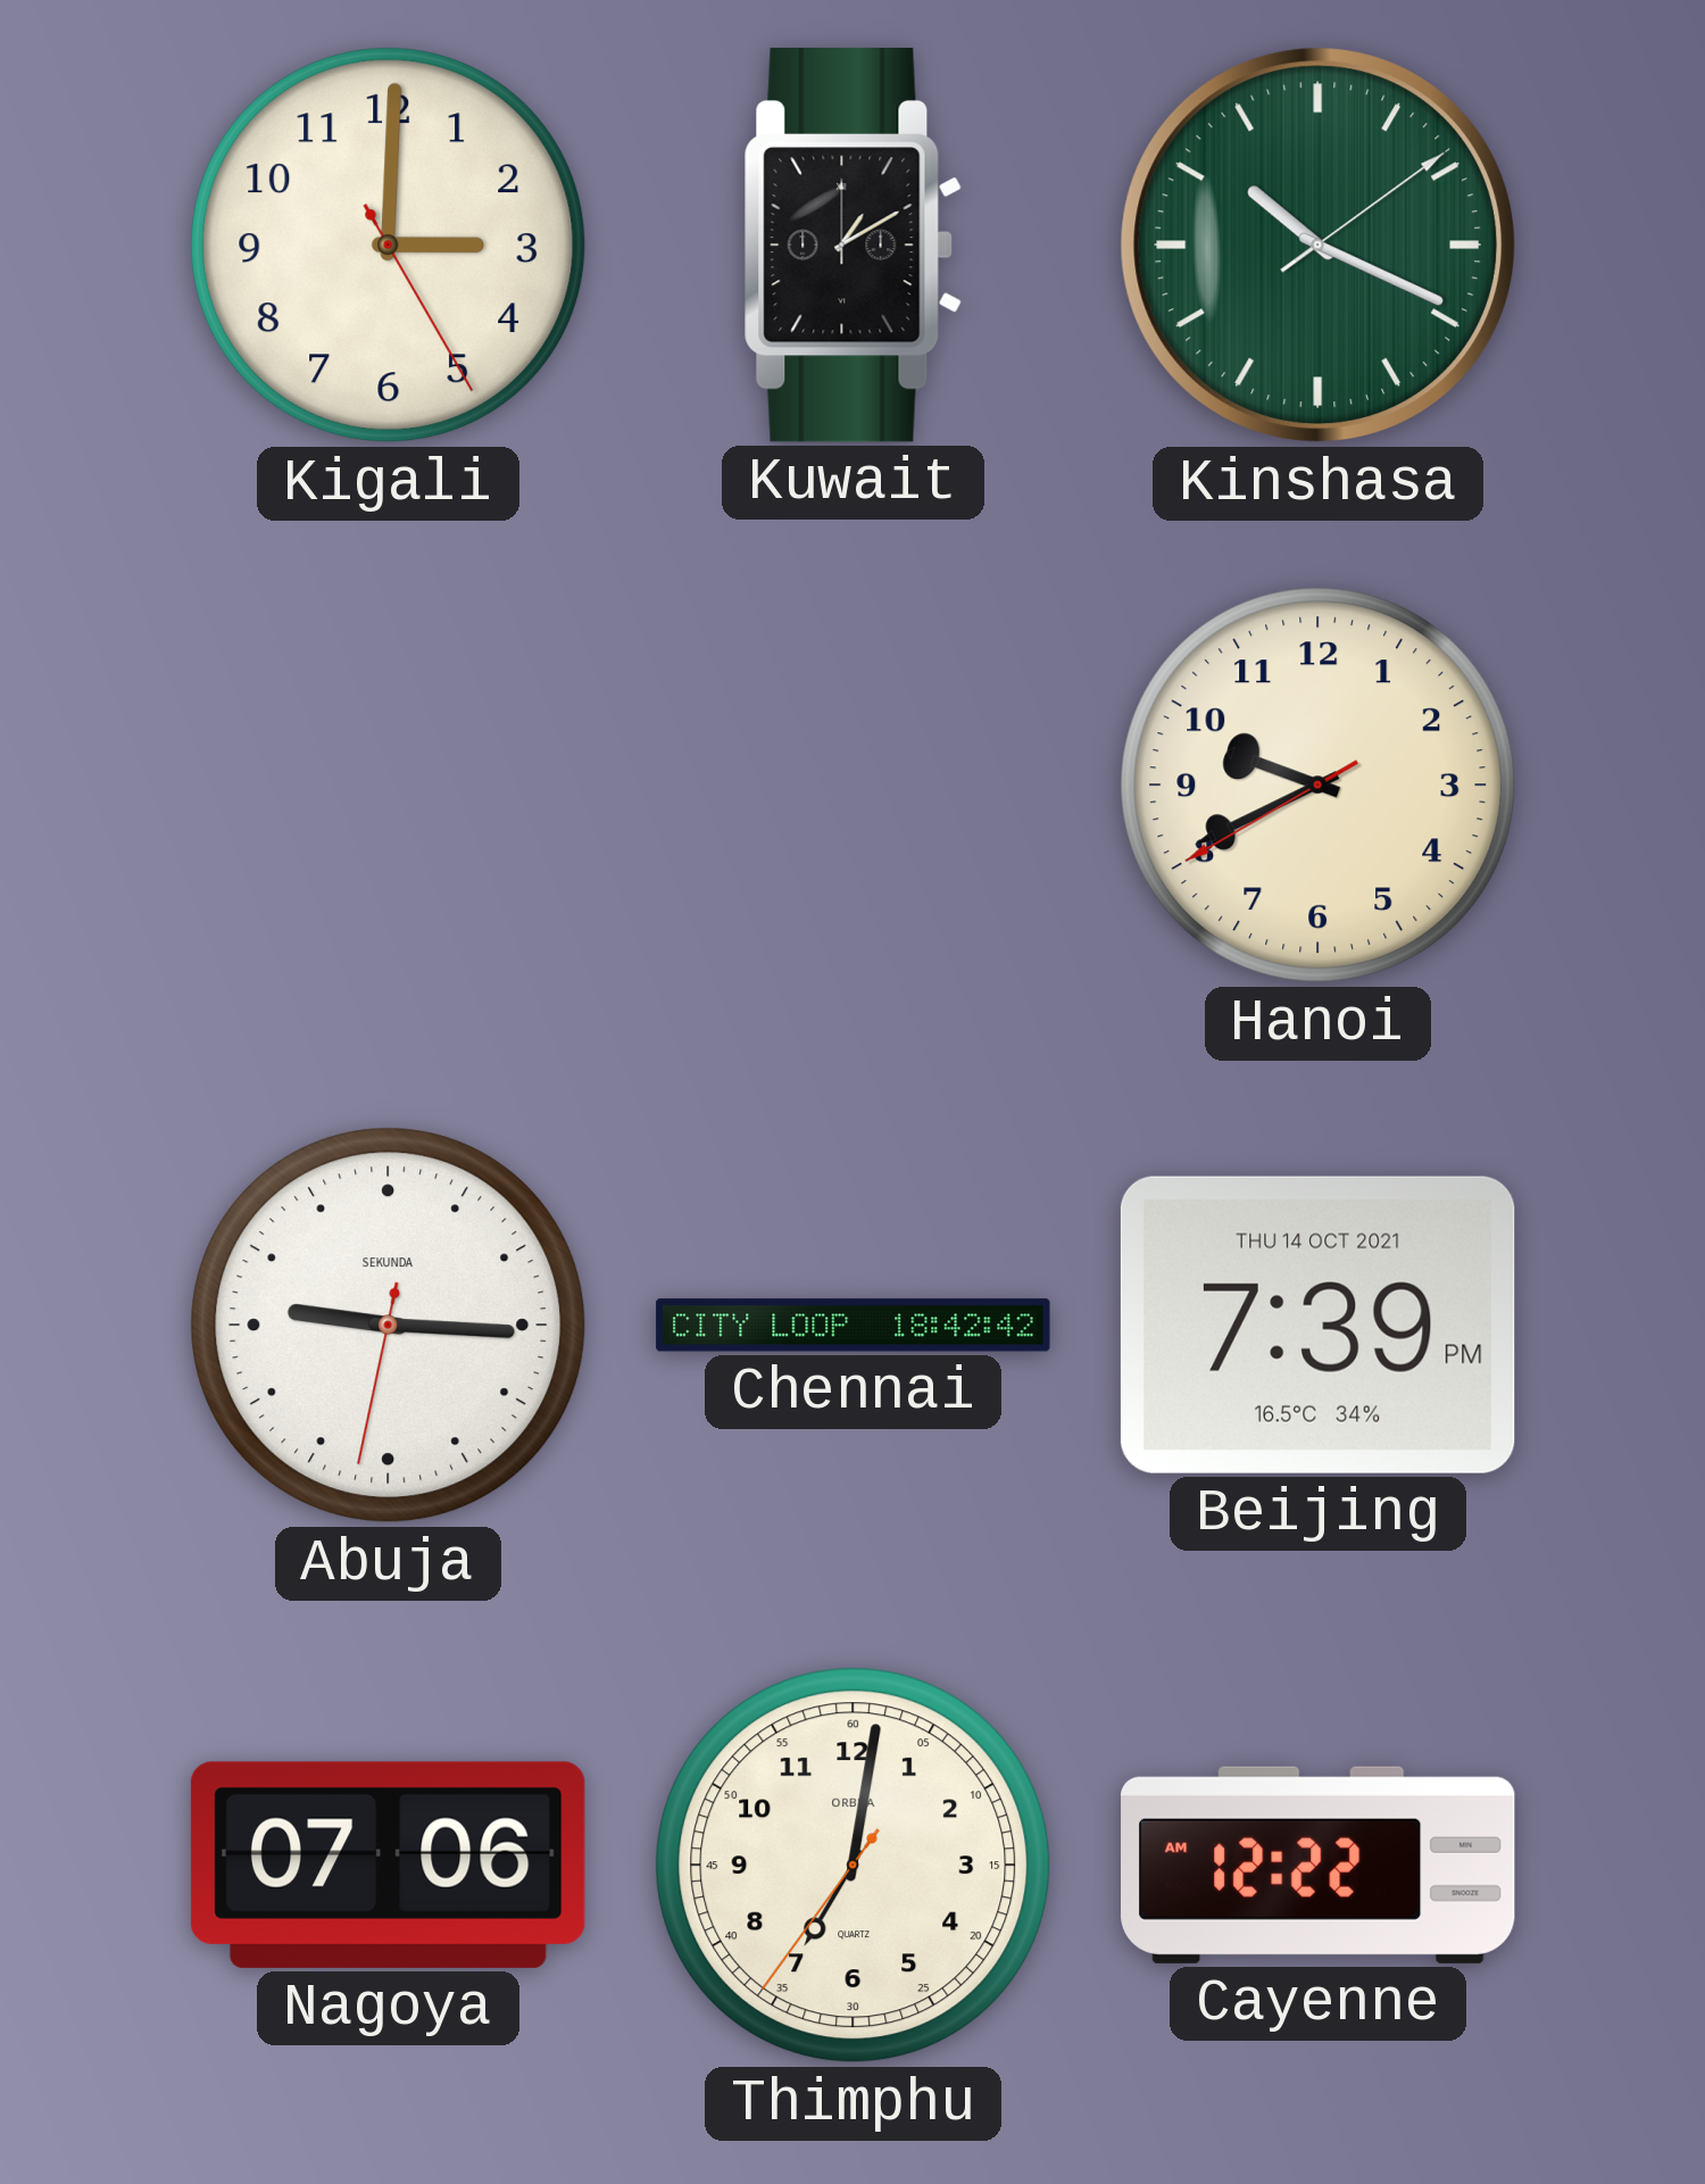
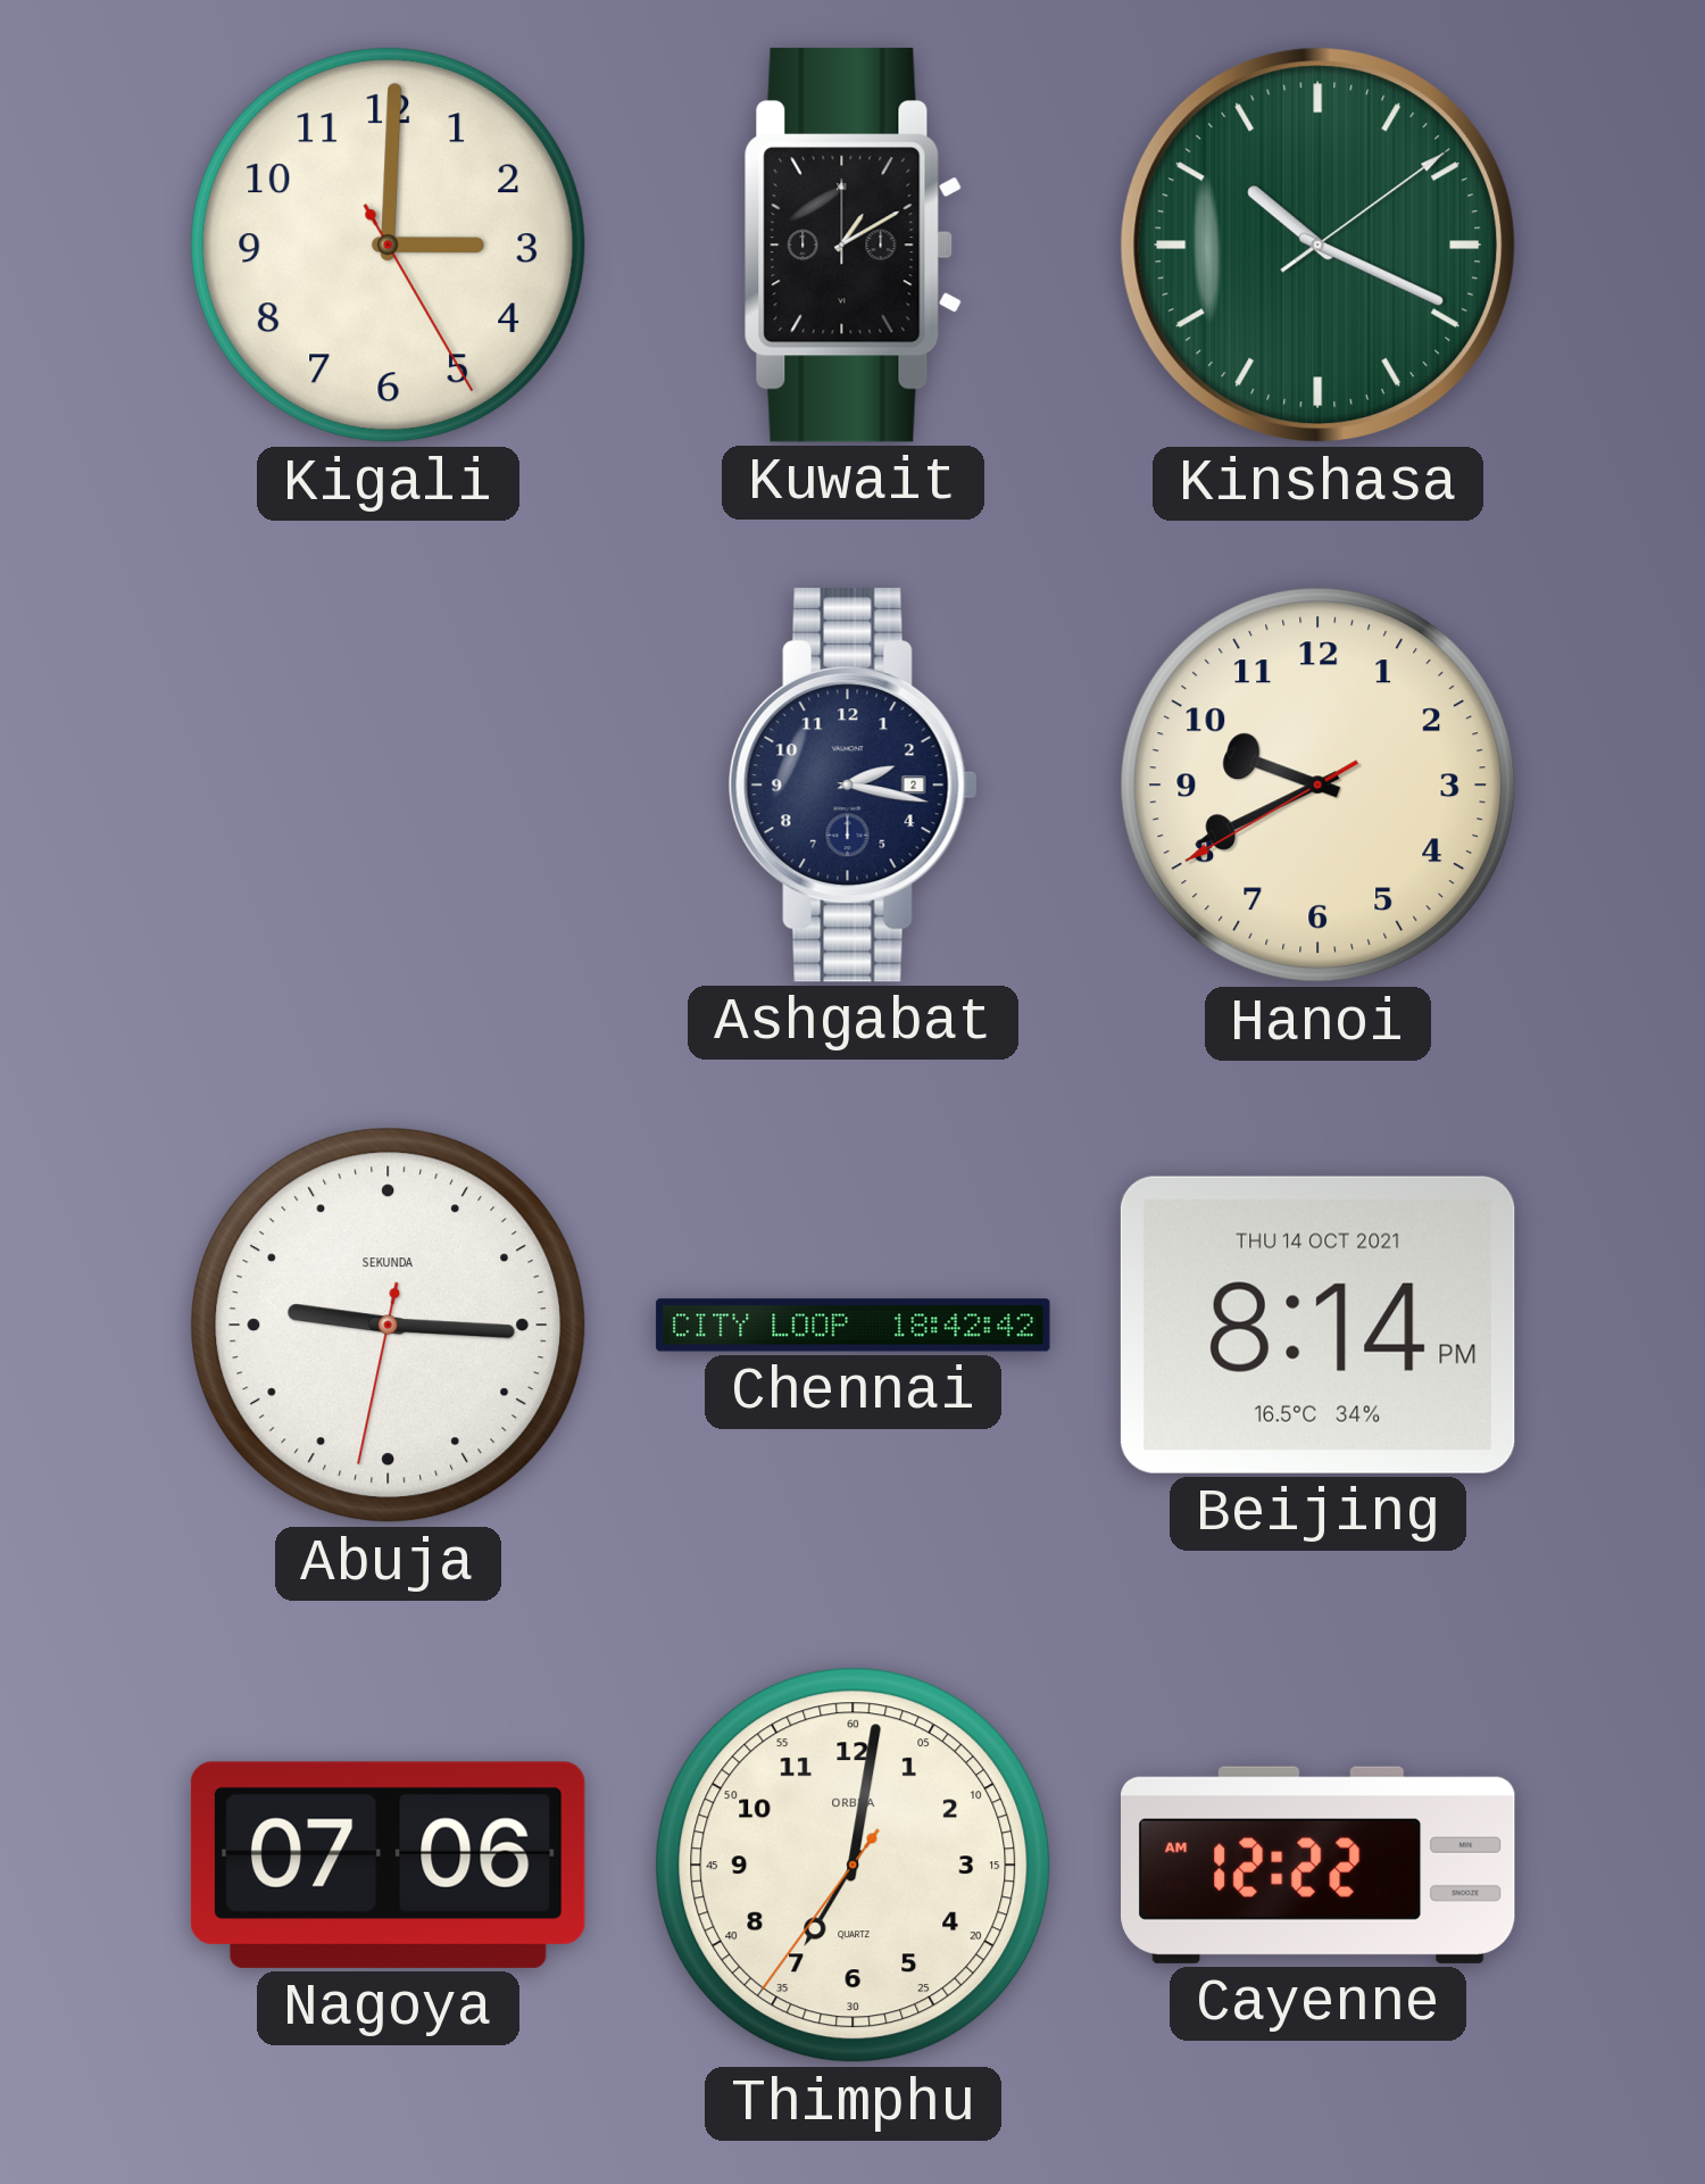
Ashgabat: none -> 2:17
Beijing: 7:39 -> 8:14
